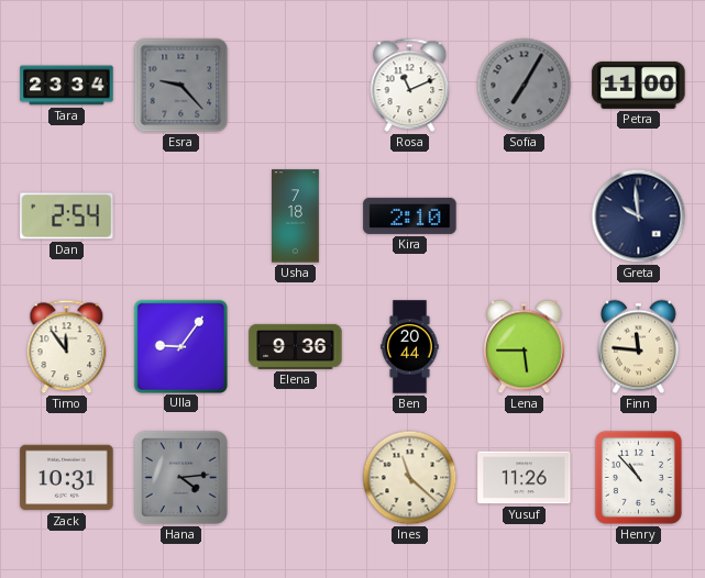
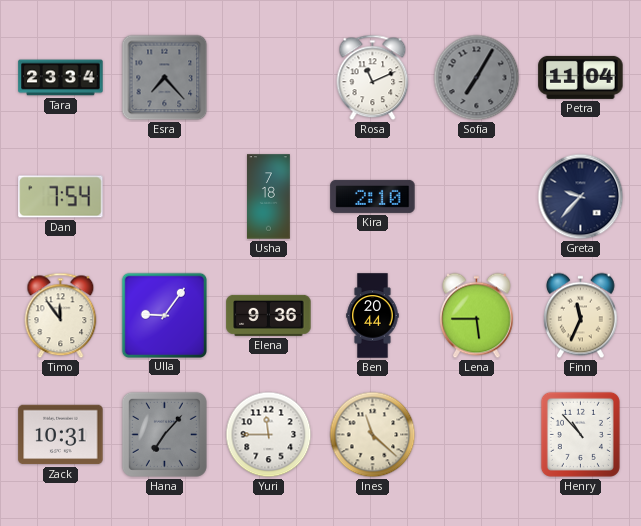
Esra: 9:23 -> 7:23
Petra: 11:00 -> 11:04
Dan: 2:54 -> 7:54
Greta: 9:59 -> 9:37
Finn: 11:46 -> 11:34
Hana: 4:14 -> 7:07
Yuri: none -> 11:45
Yusuf: 11:26 -> none
